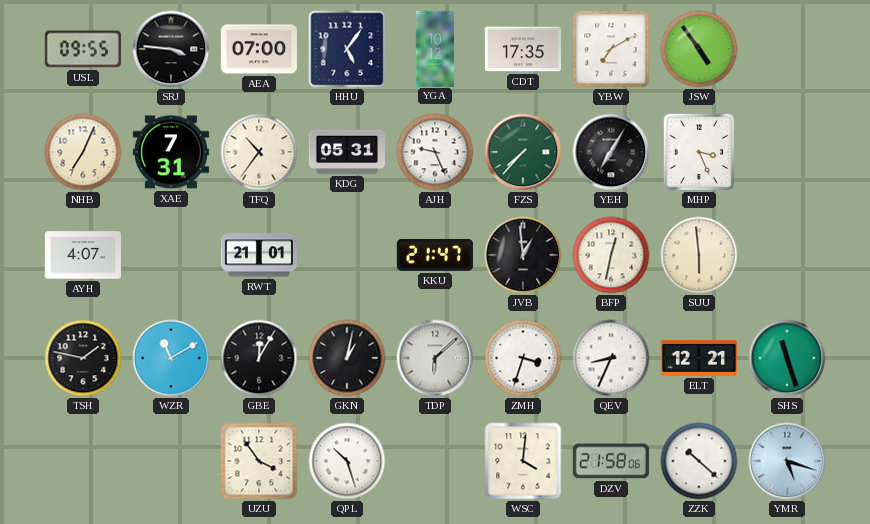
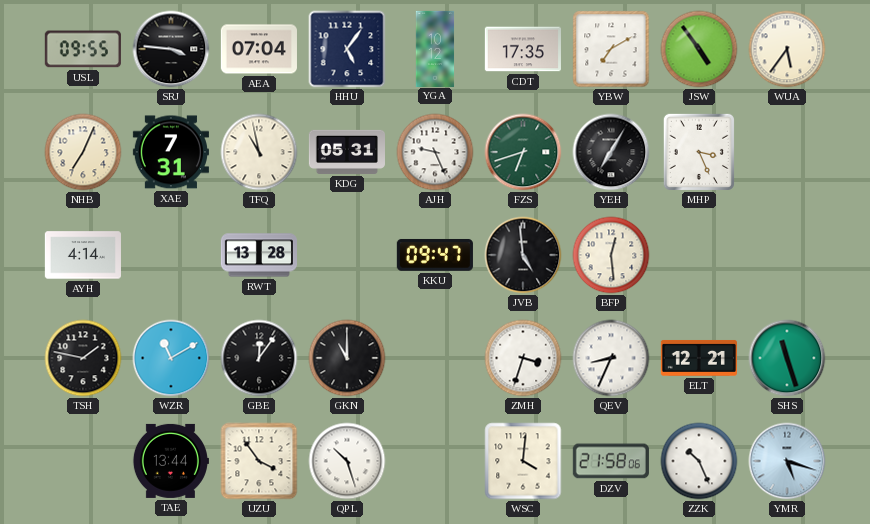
AEA: 07:00 -> 07:04
WUA: none -> 5:36
TFQ: 10:36 -> 10:58
FZS: 7:37 -> 6:42
AYH: 4:07 -> 4:14
RWT: 21:01 -> 13:28
KKU: 21:47 -> 09:47
JVB: 12:59 -> 4:59
BFP: 12:32 -> 12:29
SUU: 5:59 -> none
GBE: 12:05 -> 12:06
GKN: 1:02 -> 11:00
TDP: 6:08 -> none
TAE: none -> 13:44
ZZK: 10:22 -> 10:26
